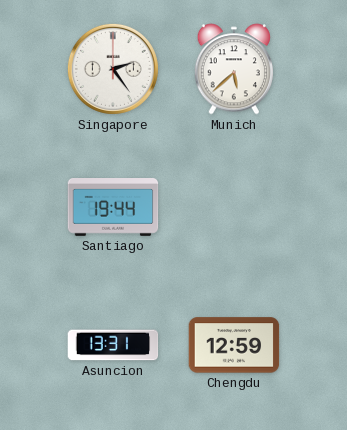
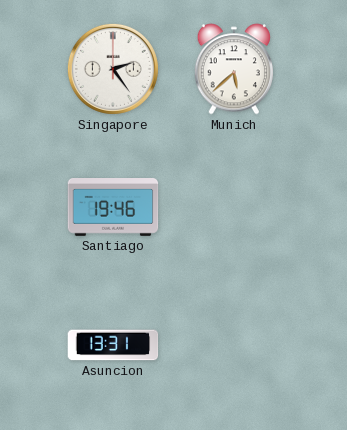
Santiago: 19:44 -> 19:46
Chengdu: 12:59 -> none
